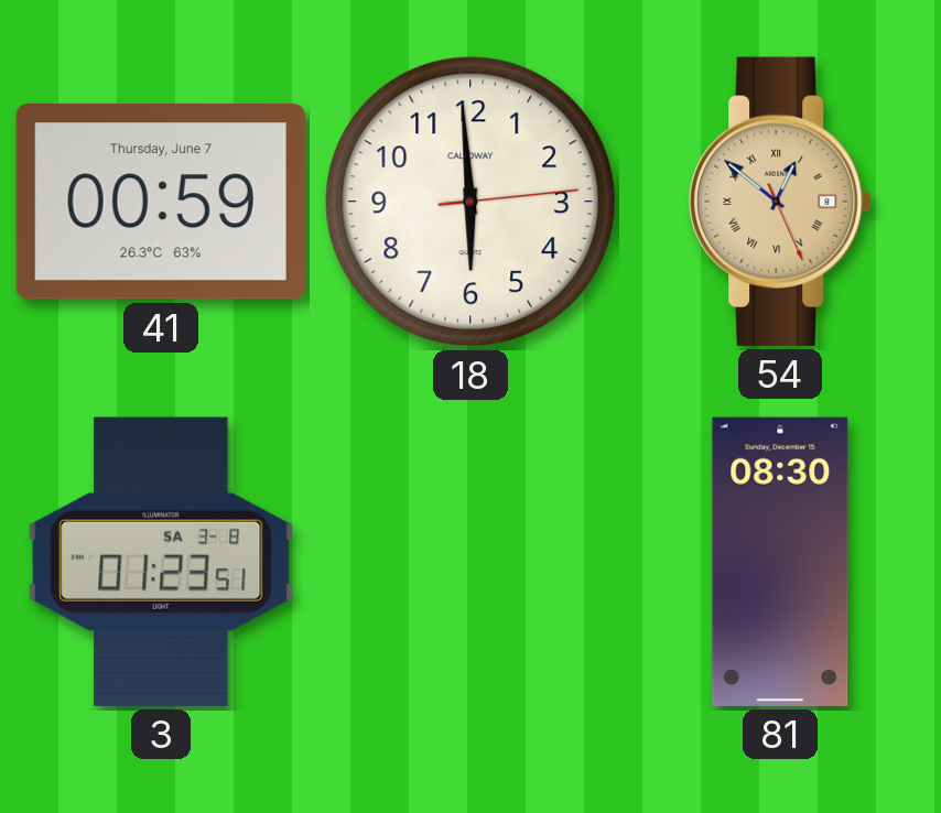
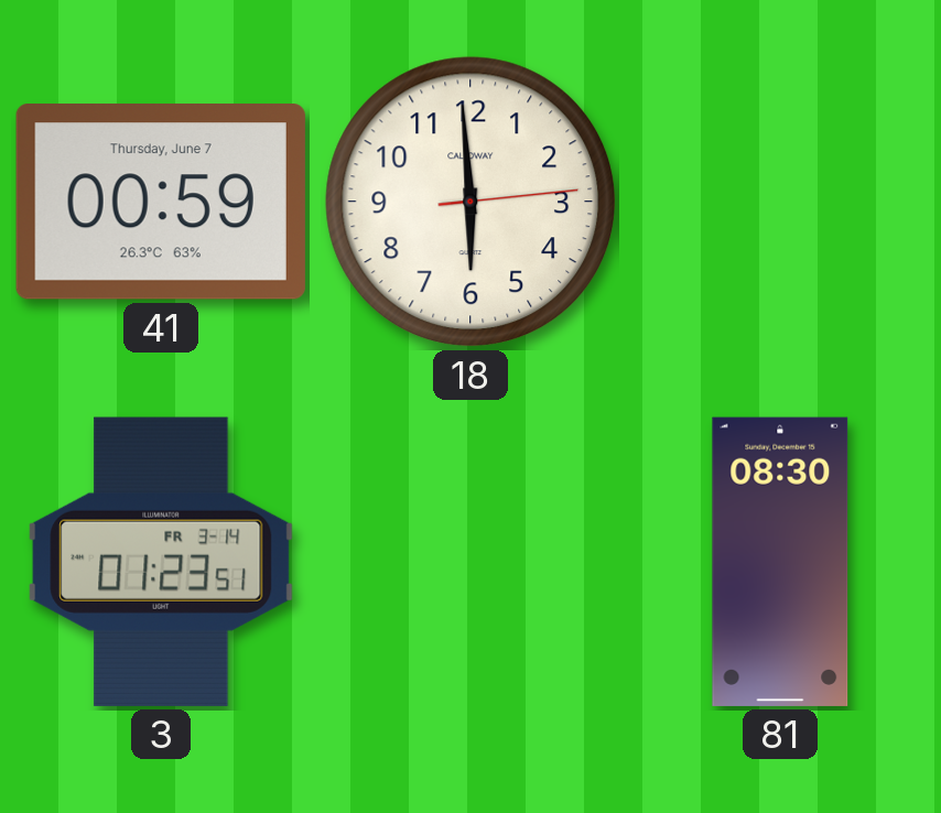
54: 12:51 -> none
3 date: SA 3-8 -> FR 3-14
